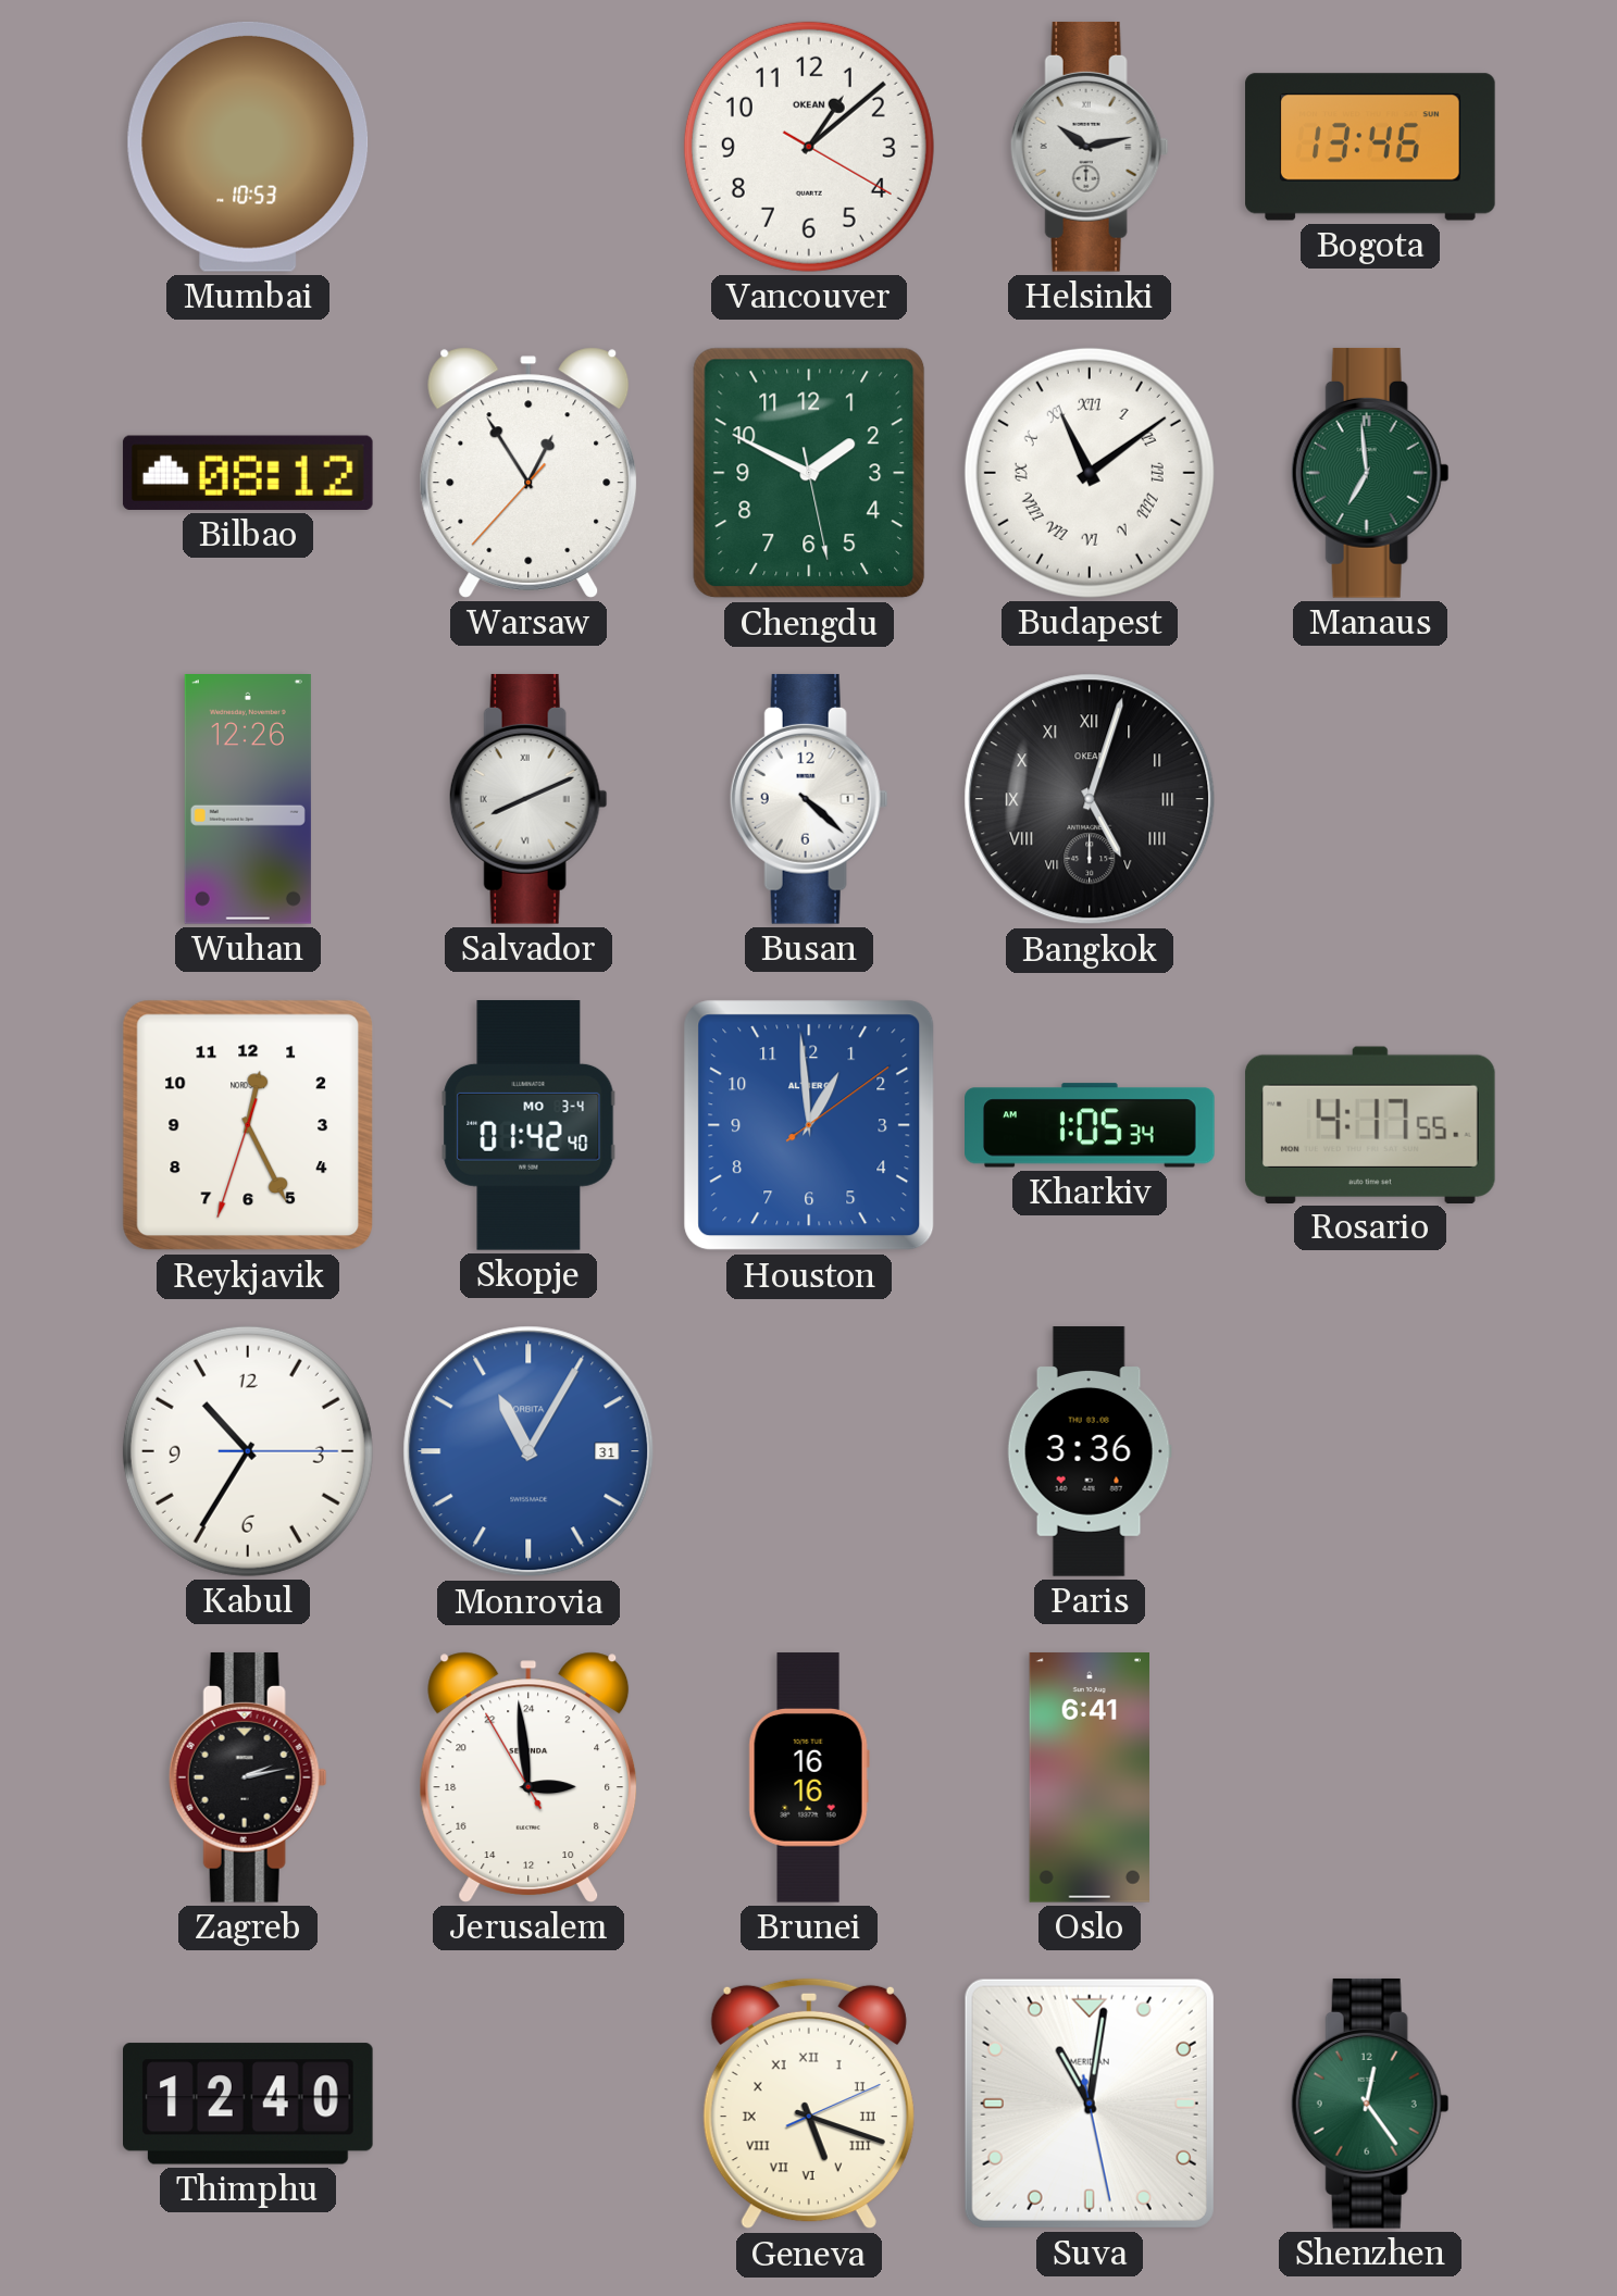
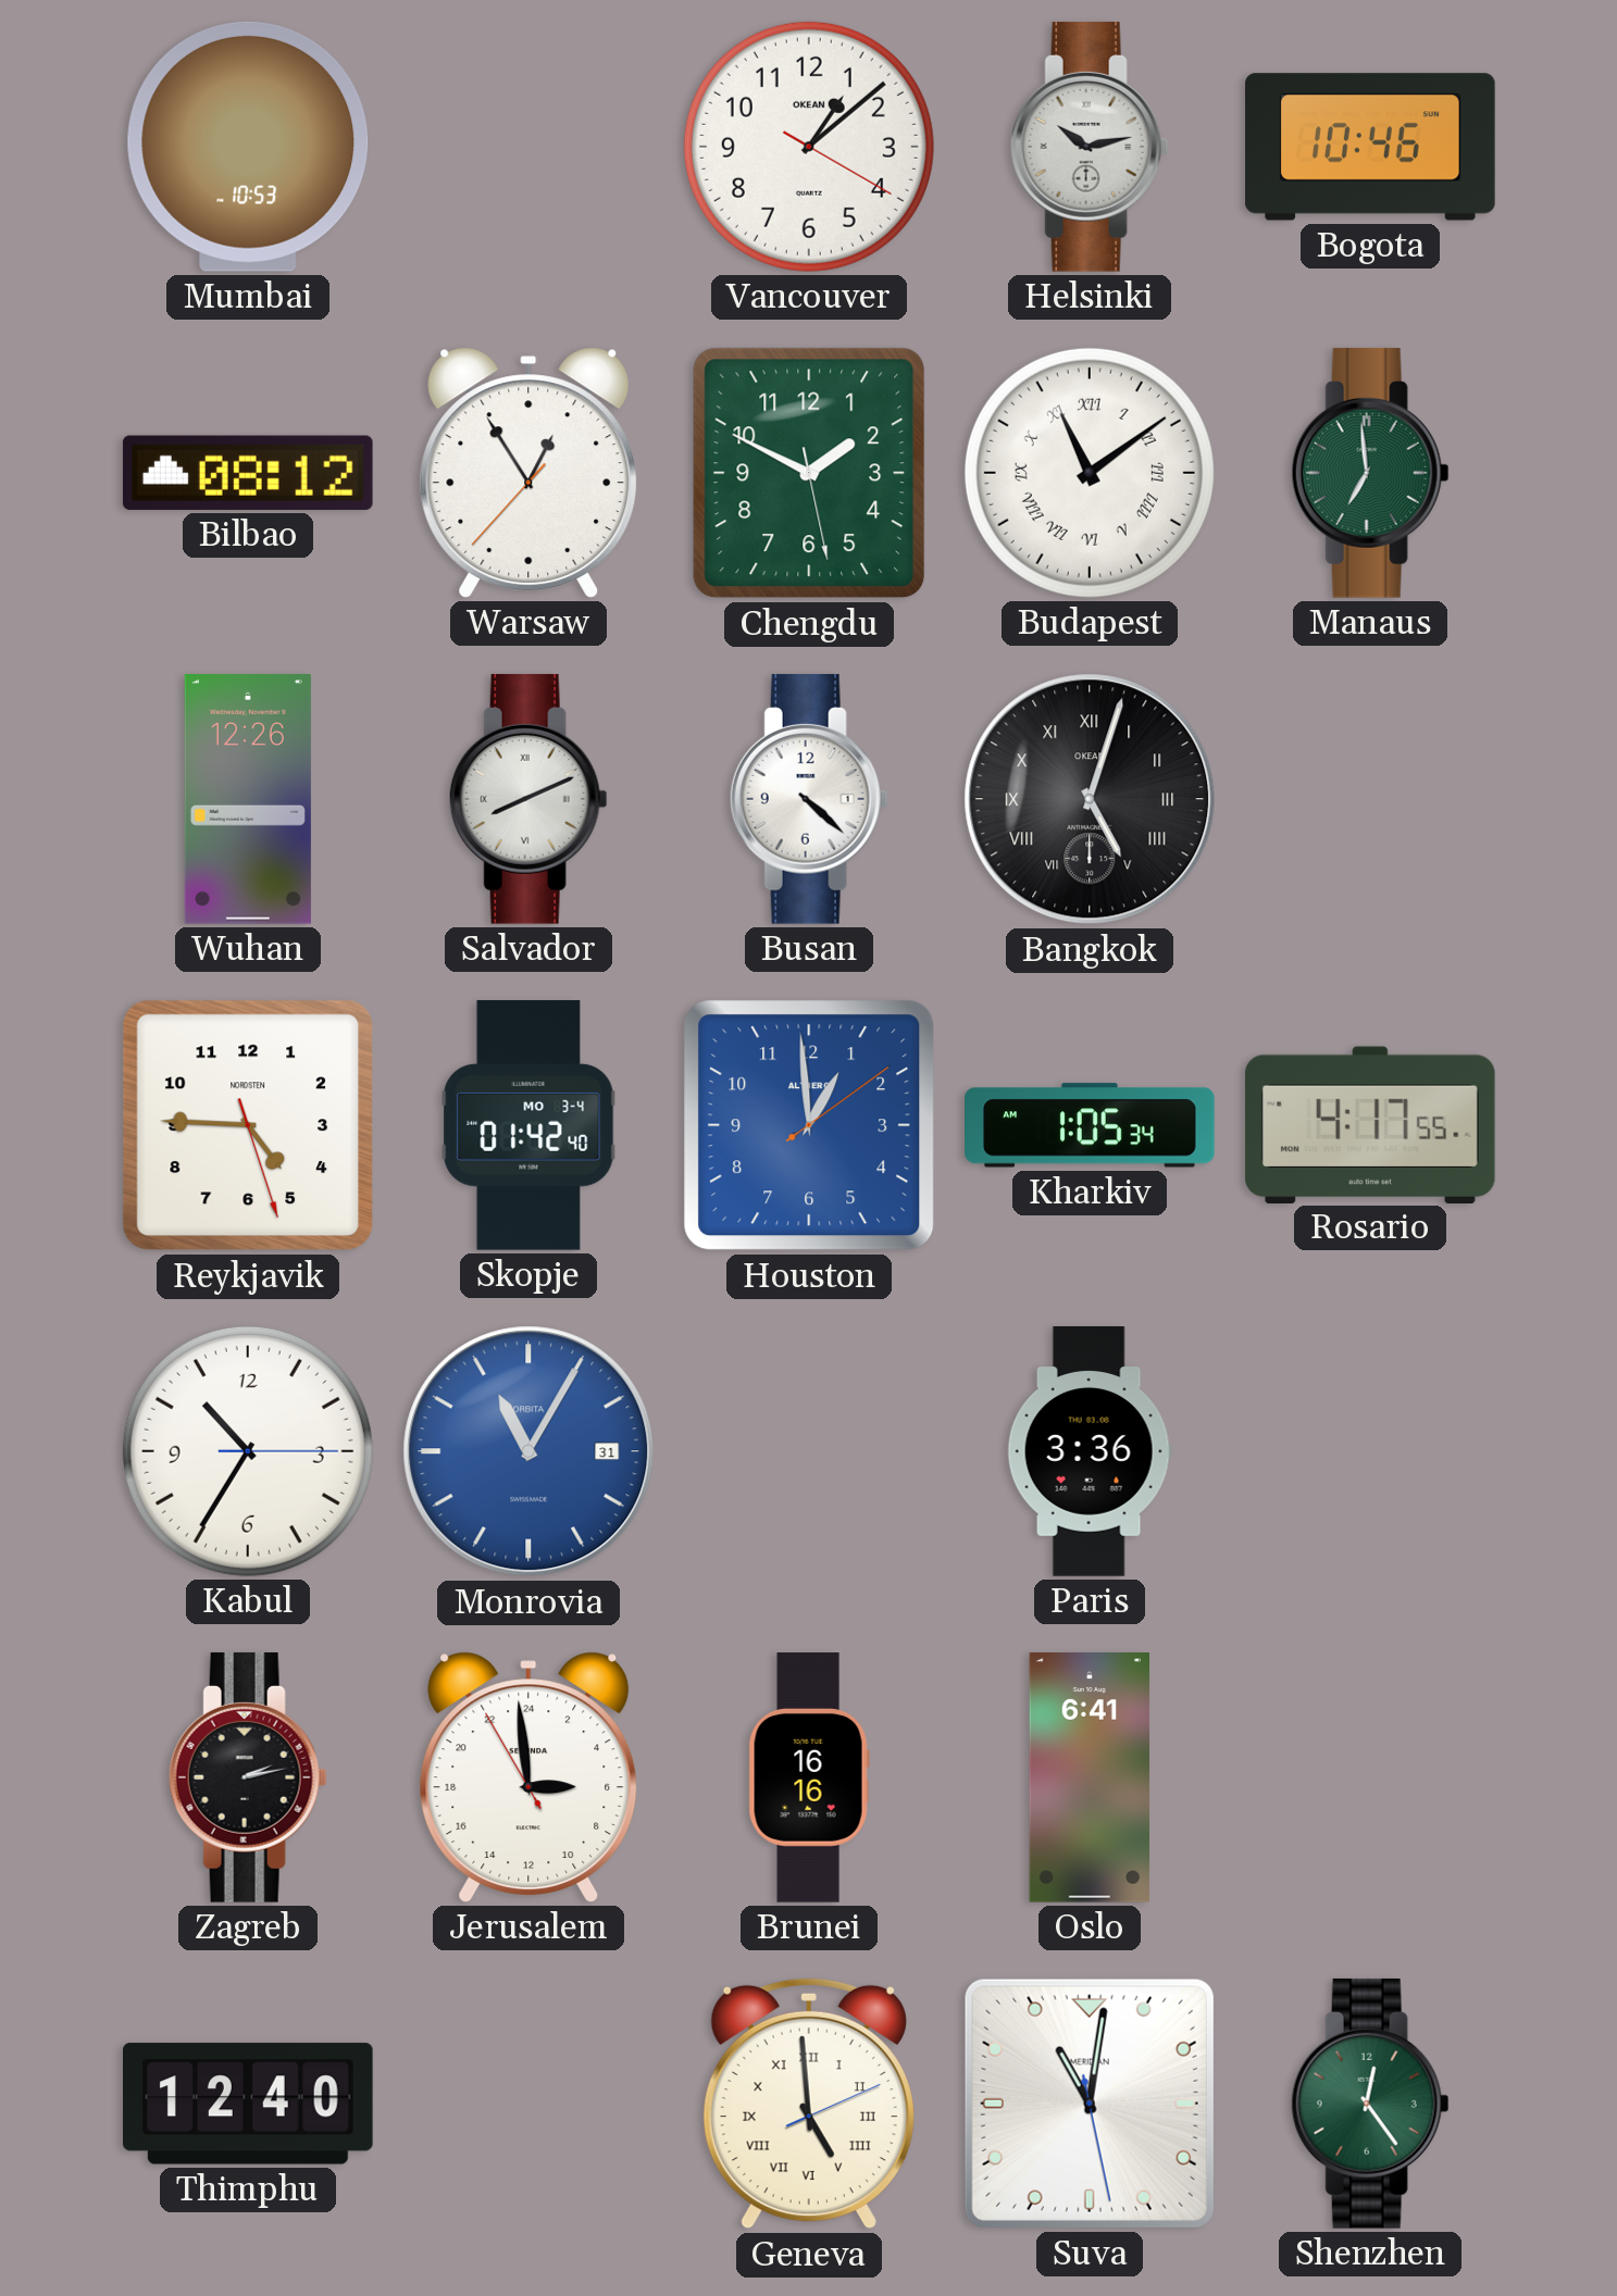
Bogota: 13:46 -> 10:46
Reykjavik: 12:25 -> 4:45
Geneva: 5:18 -> 4:59
